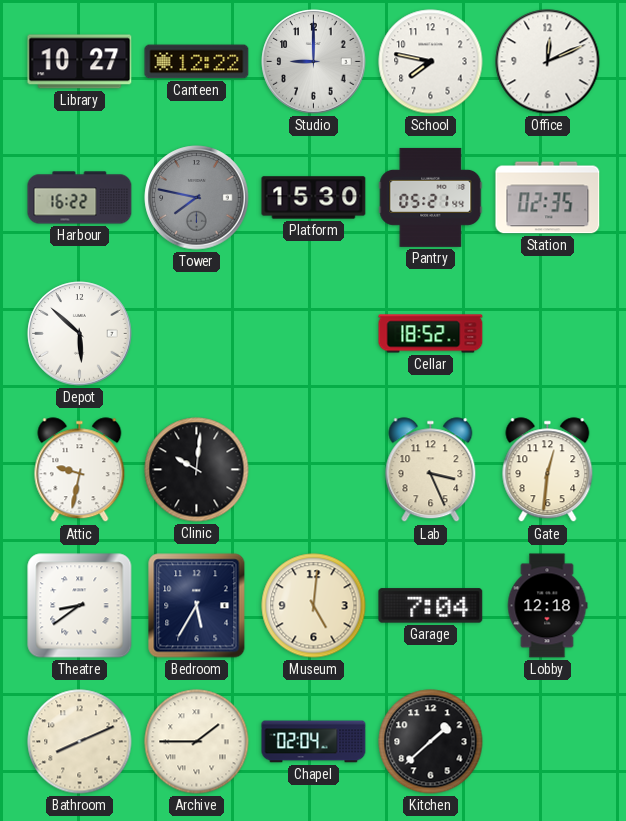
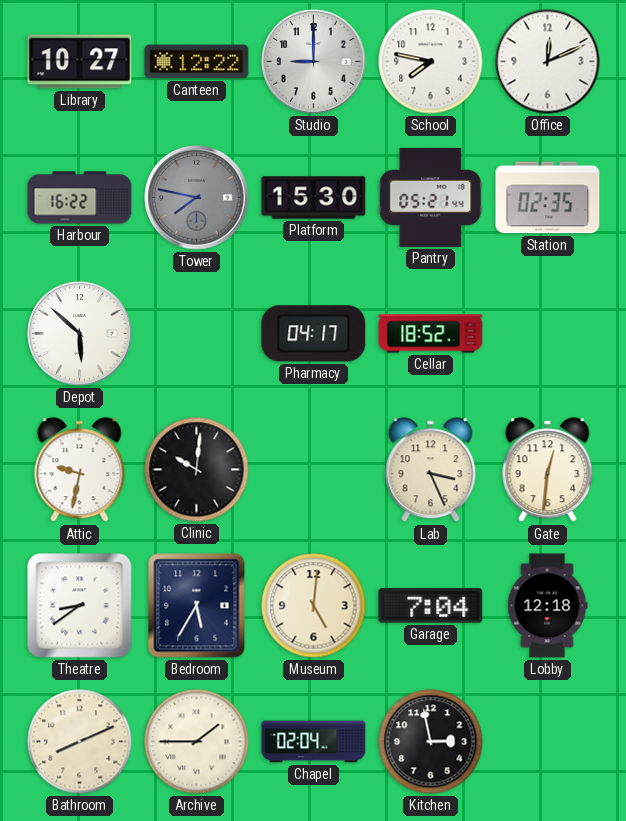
Pharmacy: none -> 04:17
Kitchen: 1:38 -> 2:58
